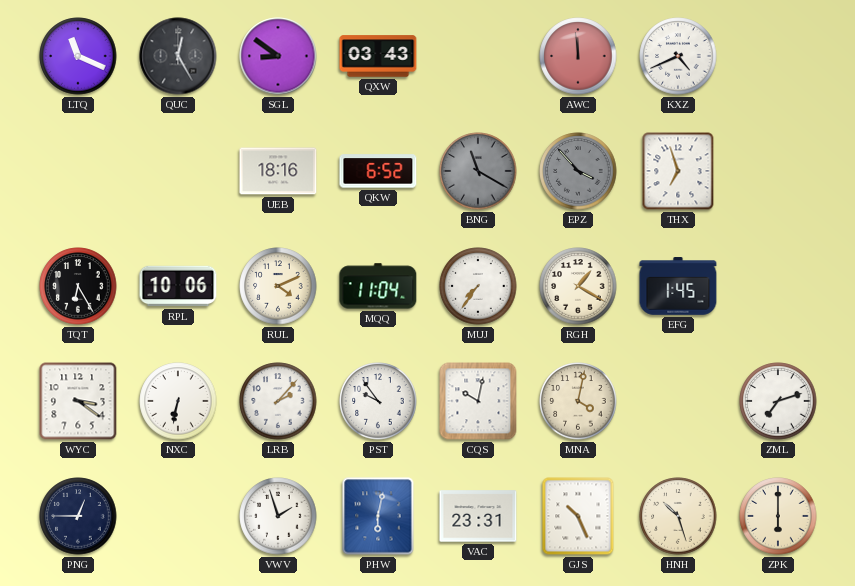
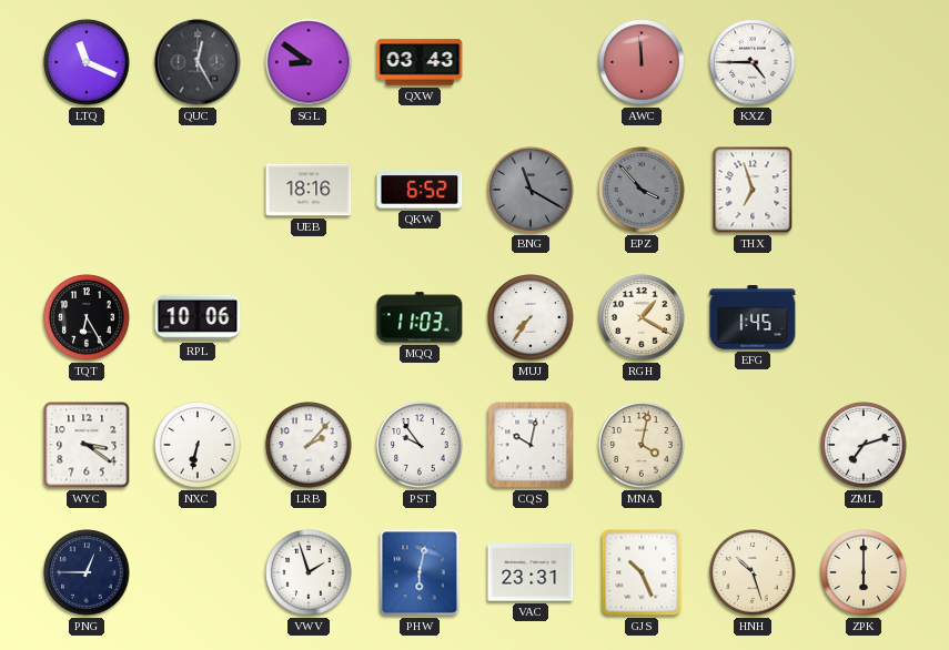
KXZ: 4:41 -> 4:45
RUL: 4:11 -> none
MQQ: 11:04 -> 11:03
